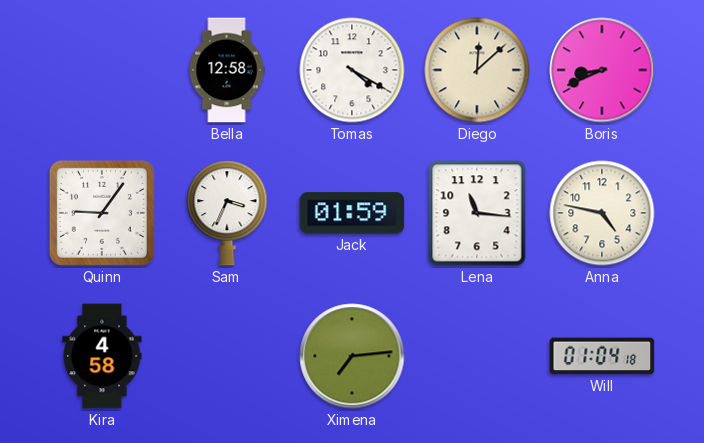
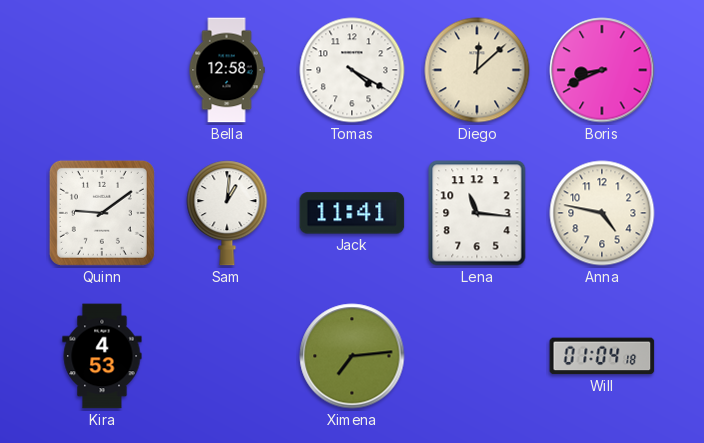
Quinn: 9:06 -> 9:09
Sam: 3:34 -> 1:01
Jack: 01:59 -> 11:41
Kira: 4:58 -> 4:53
